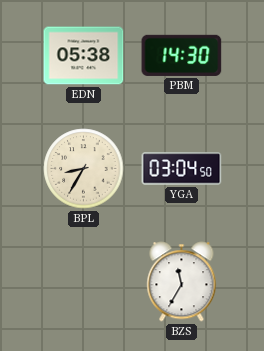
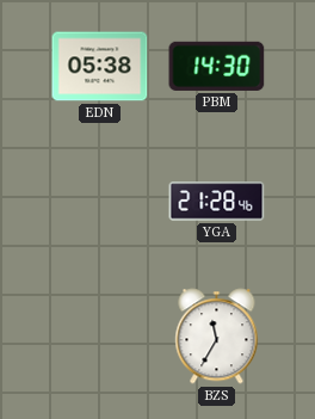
BPL: 8:35 -> none
YGA: 03:04 -> 21:28
